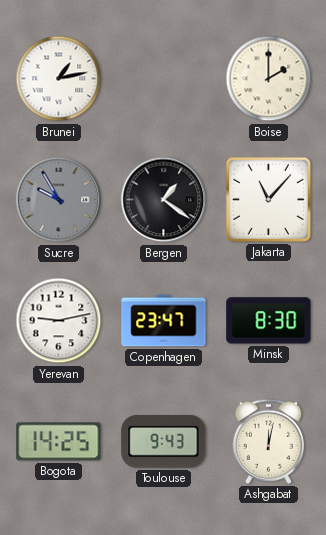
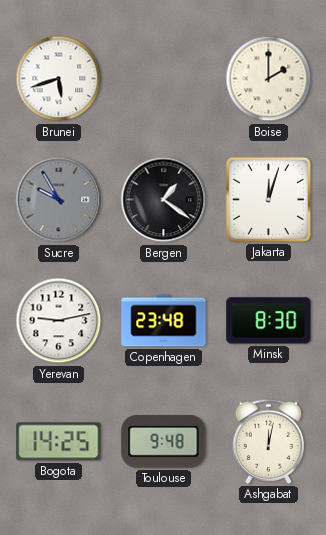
Brunei: 1:13 -> 5:42
Jakarta: 11:07 -> 12:03
Copenhagen: 23:47 -> 23:48
Toulouse: 9:43 -> 9:48
